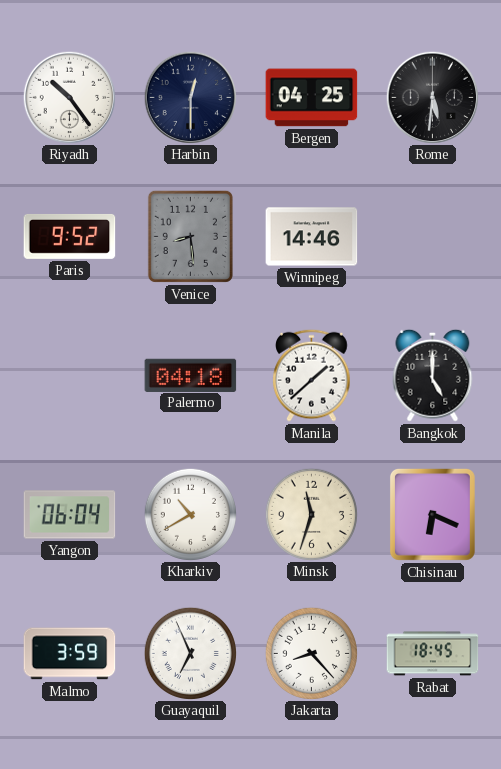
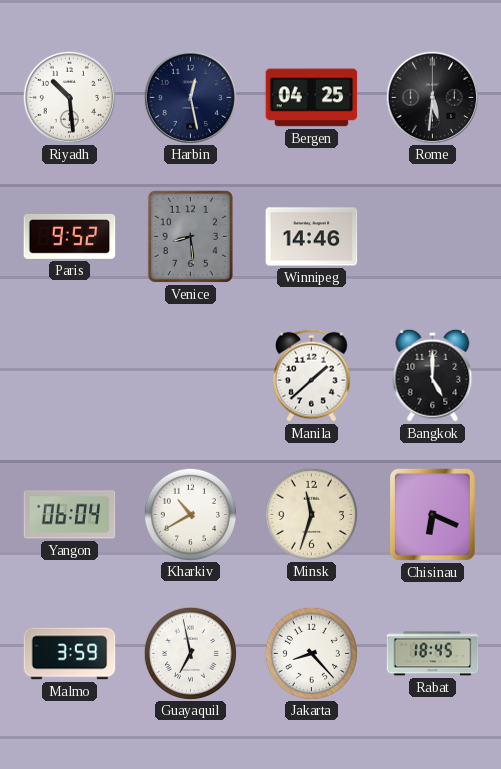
Riyadh: 10:24 -> 10:29
Harbin: 12:30 -> 12:28
Palermo: 04:18 -> none
Guayaquil: 6:56 -> 6:58
